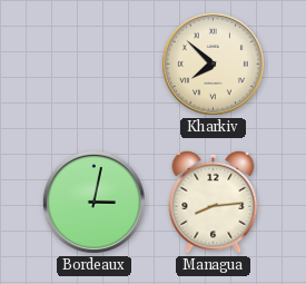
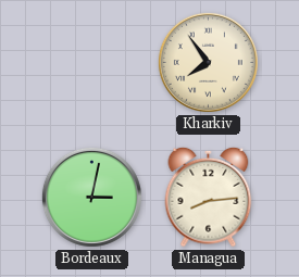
Kharkiv: 7:52 -> 7:54
